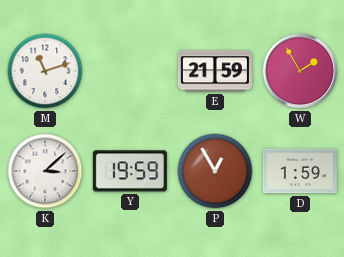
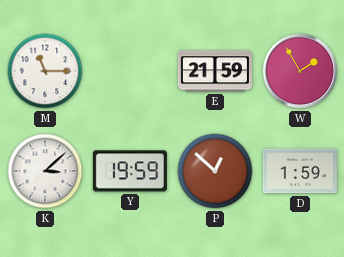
M: 11:12 -> 11:15
P: 12:55 -> 12:52
